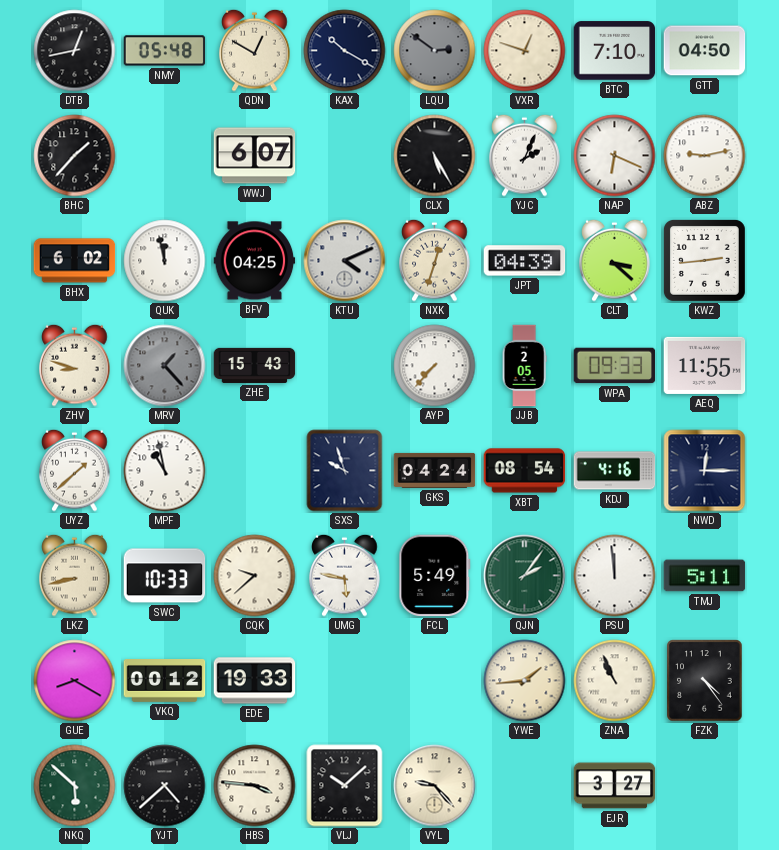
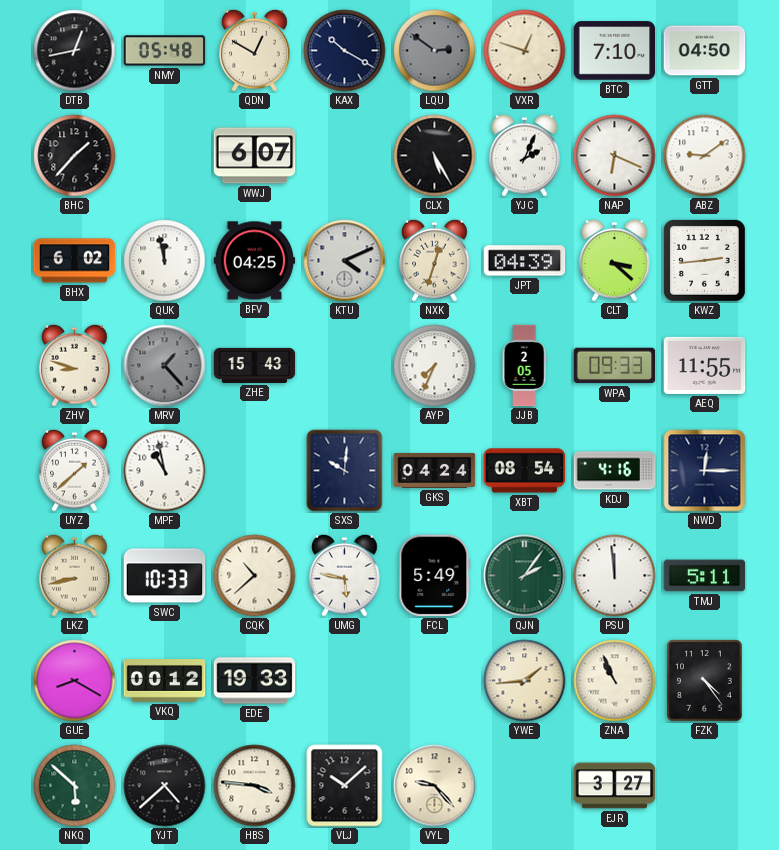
ABZ: 9:13 -> 9:09
AYP: 7:37 -> 7:34
SXS: 9:57 -> 10:01
CQK: 9:38 -> 10:38
